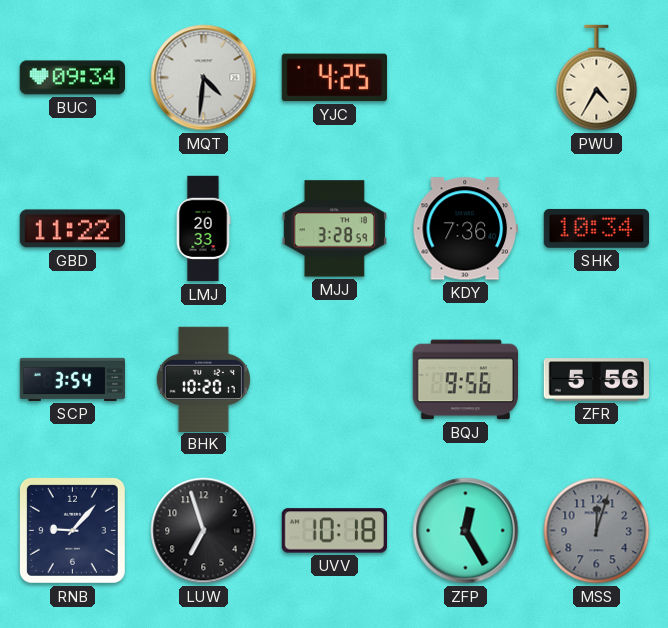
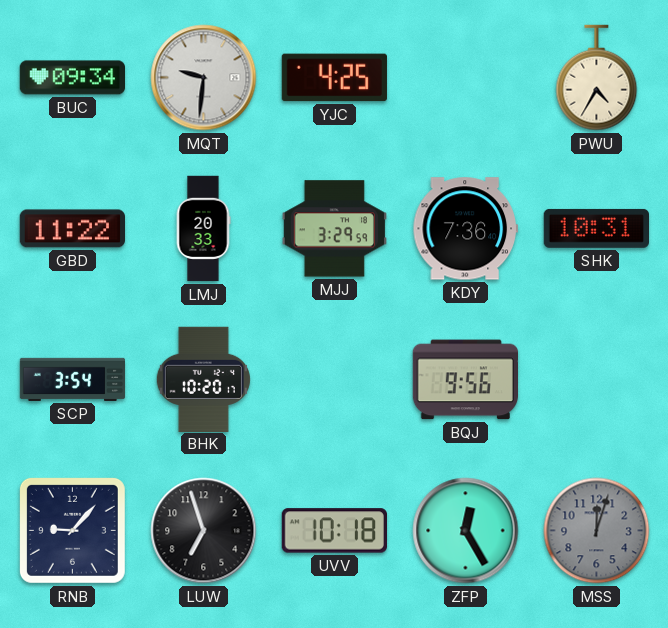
MQT: 4:31 -> 9:31
MJJ: 3:28 -> 3:29
SHK: 10:34 -> 10:31
ZFR: 5:56 -> none
